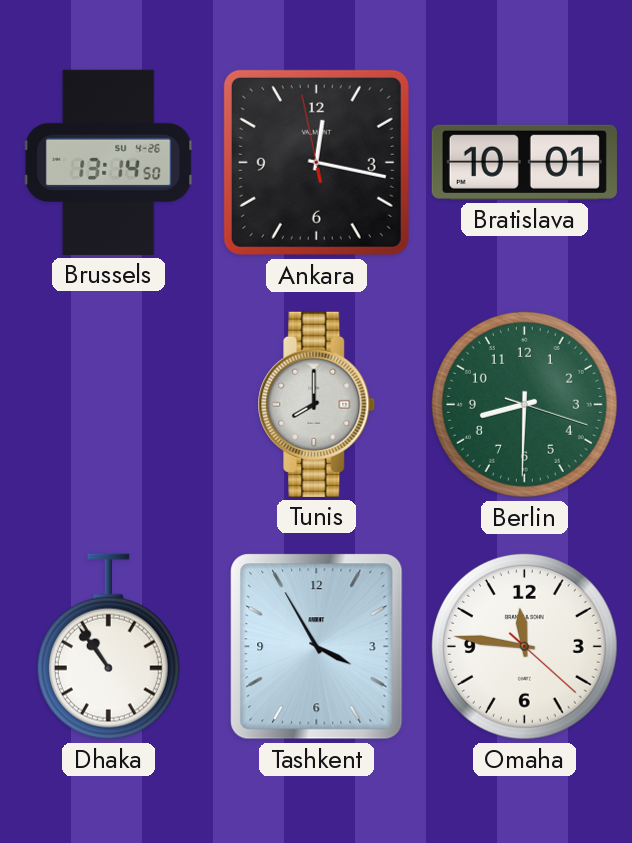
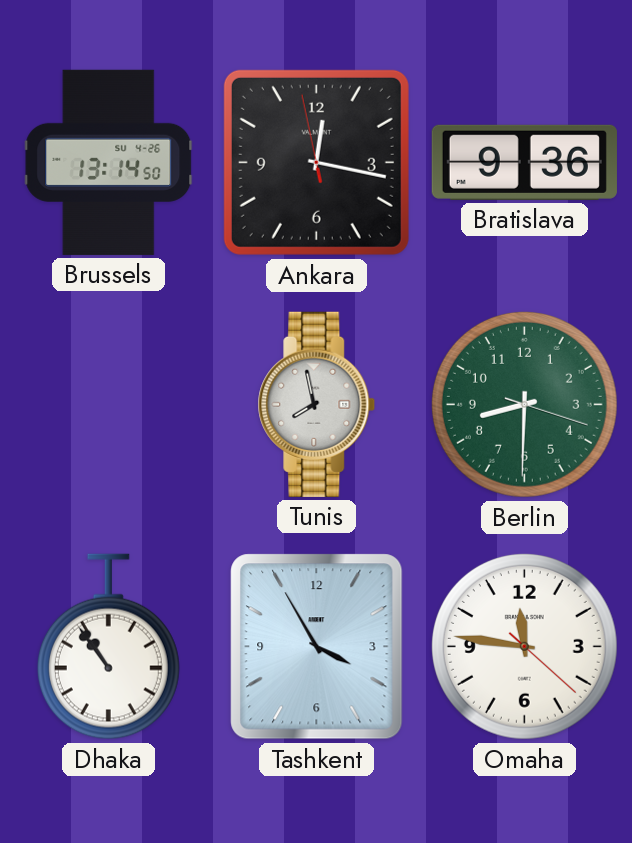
Bratislava: 10:01 -> 9:36
Tunis: 8:00 -> 7:58
